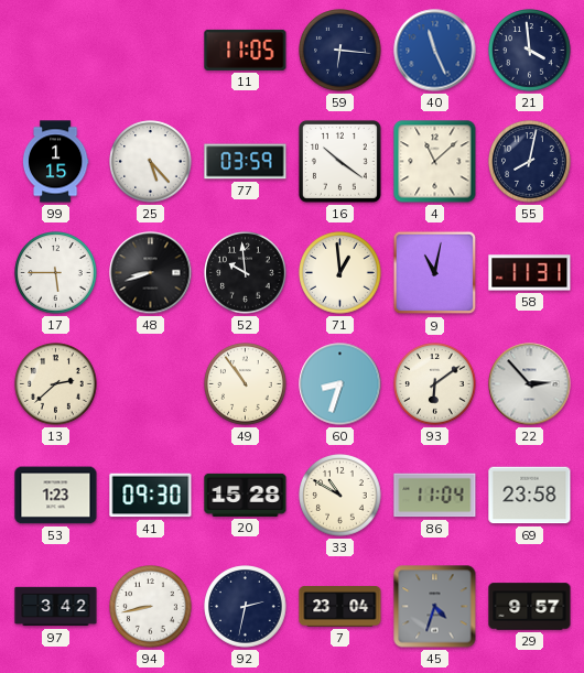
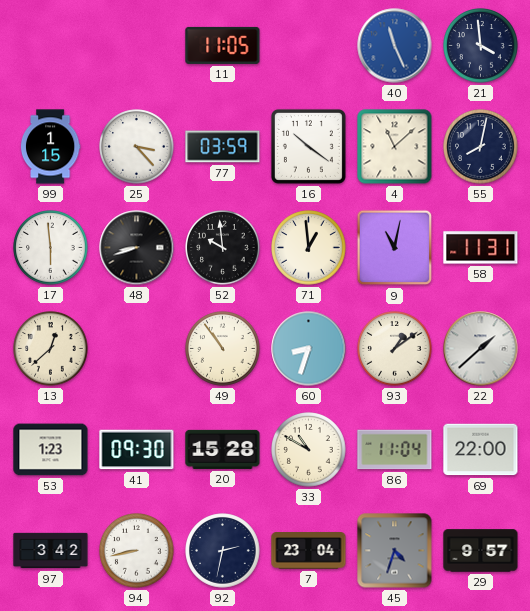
59: 6:16 -> none
25: 5:23 -> 3:23
17: 5:45 -> 5:59
13: 2:38 -> 12:38
93: 6:09 -> 1:09
22: 2:53 -> 1:38
69: 23:58 -> 22:00
